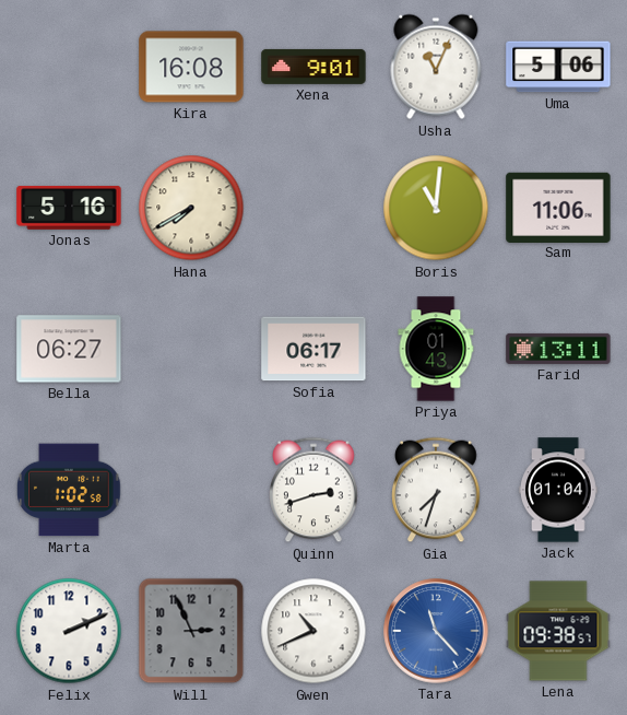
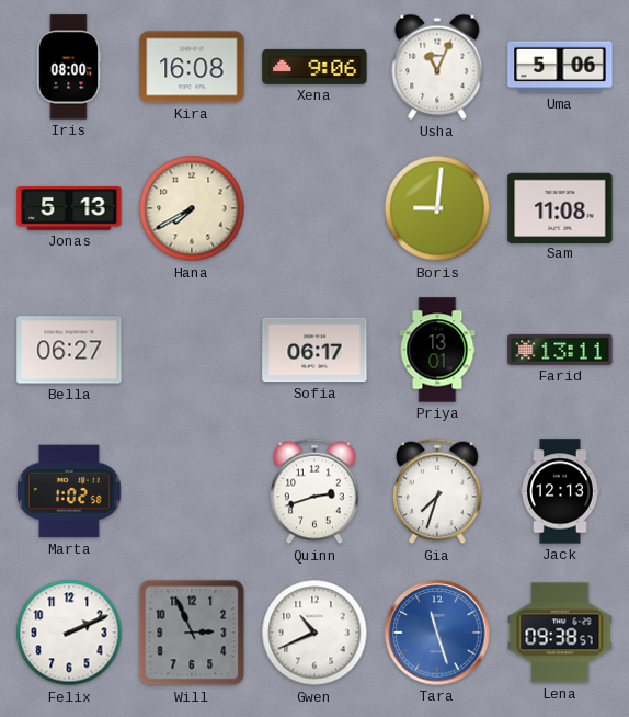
Iris: none -> 08:00
Xena: 9:01 -> 9:06
Jonas: 5:16 -> 5:13
Boris: 11:01 -> 9:01
Sam: 11:06 -> 11:08
Priya: 01:43 -> 13:01
Jack: 01:04 -> 12:13
Tara: 11:23 -> 11:27
